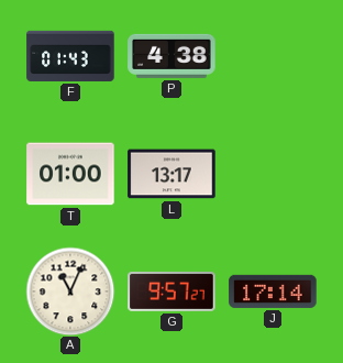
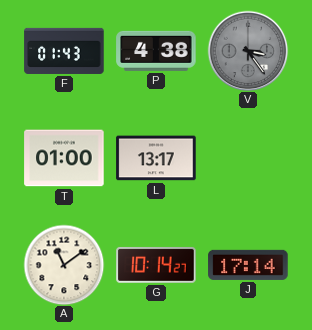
V: none -> 3:24
A: 11:04 -> 11:09
G: 9:57 -> 10:14
